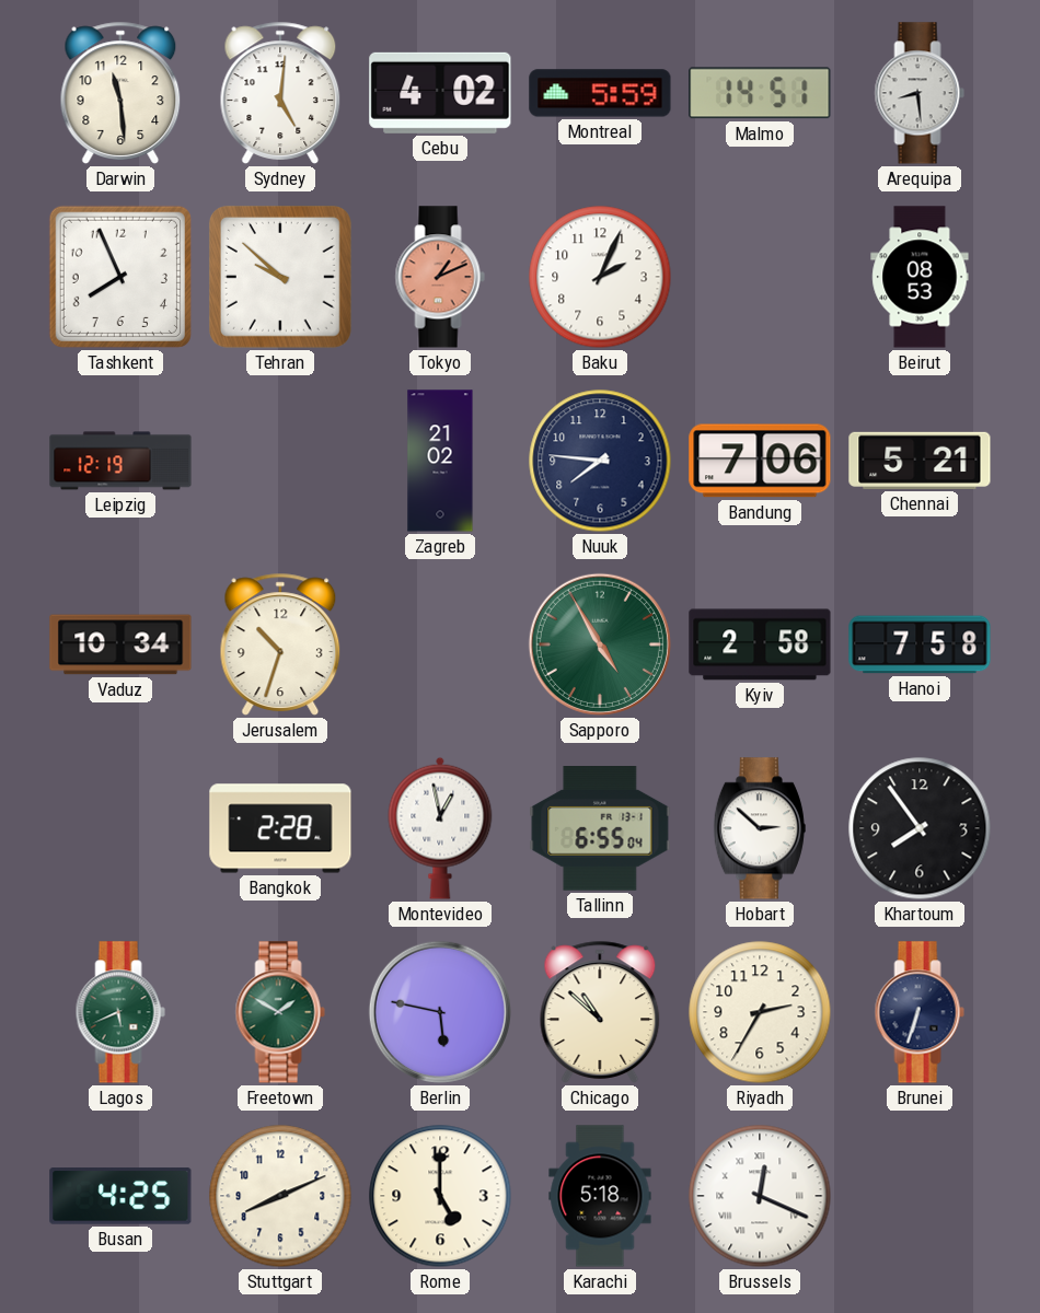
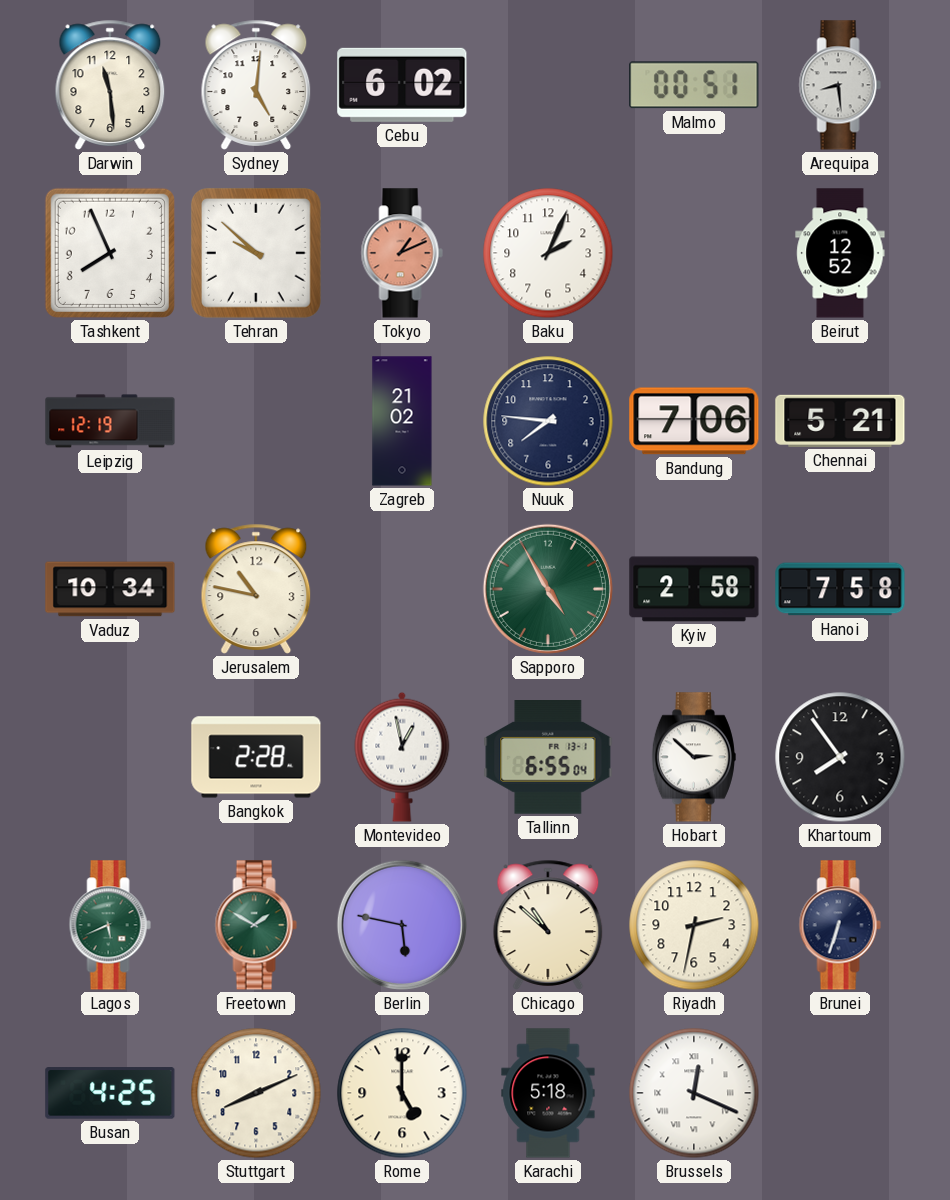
Cebu: 4:02 -> 6:02
Montreal: 5:59 -> none
Malmo: 14:51 -> 00:51
Beirut: 08:53 -> 12:52
Jerusalem: 10:33 -> 10:47
Riyadh: 2:35 -> 2:32
